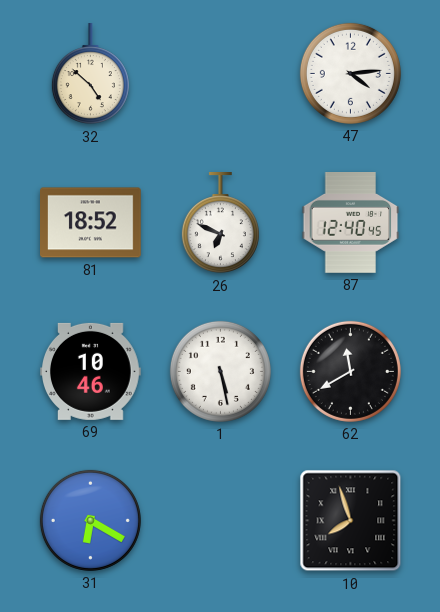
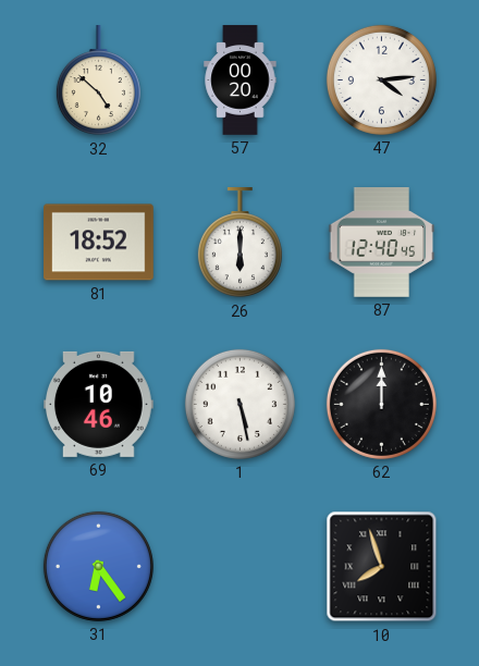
57: none -> 00:20
26: 6:49 -> 6:00
62: 11:40 -> 12:00
31: 6:20 -> 6:24
